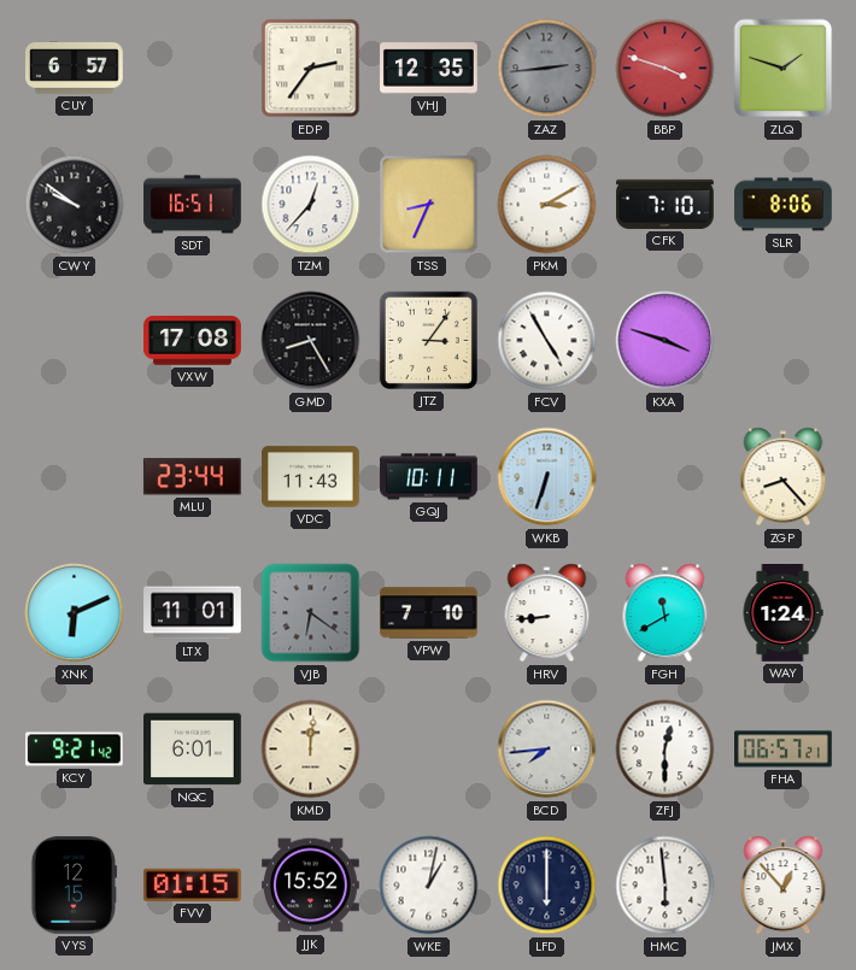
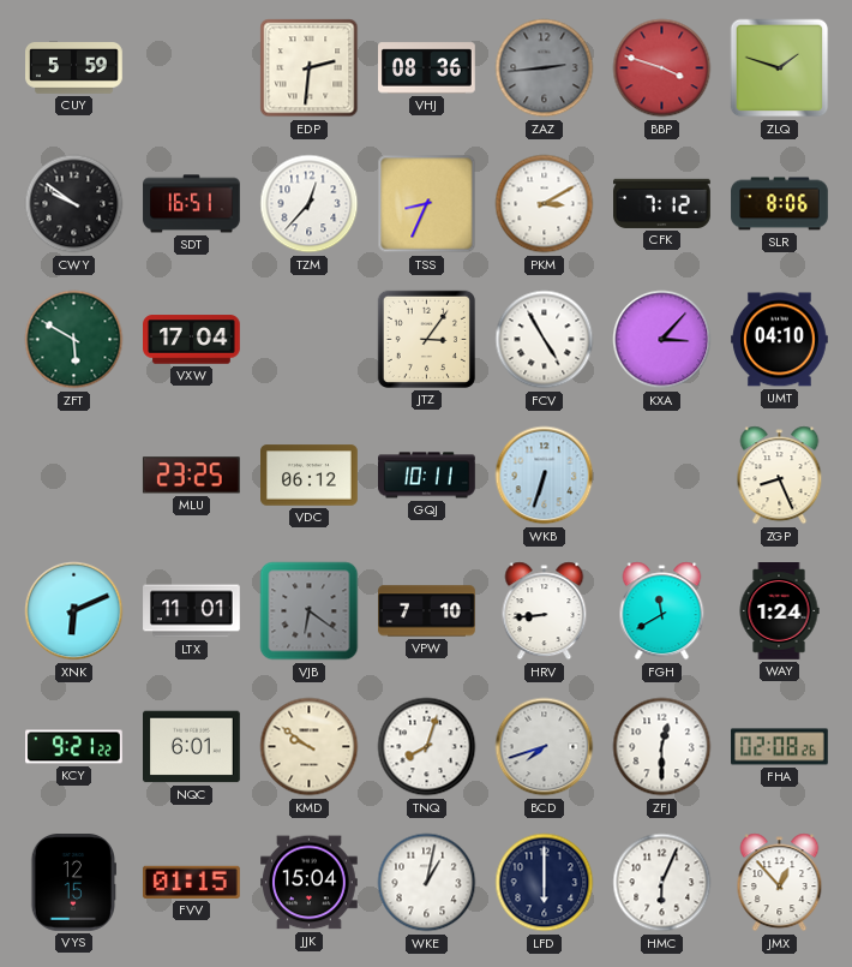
CUY: 6:57 -> 5:59
EDP: 2:36 -> 2:31
VHJ: 12:35 -> 08:36
CFK: 7:10 -> 7:12
ZFT: none -> 5:50
VXW: 17:08 -> 17:04
GMD: 8:25 -> none
KXA: 3:48 -> 3:07
UMT: none -> 04:10
MLU: 23:44 -> 23:25
VDC: 11:43 -> 06:12
ZGP: 8:23 -> 8:26
KCY: 9:21:42 -> 9:21:22
KMD: 12:01 -> 9:51
TNQ: none -> 8:03
BCD: 7:44 -> 7:42
FHA: 06:57 -> 02:08
JJK: 15:52 -> 15:04
HMC: 5:59 -> 6:04
